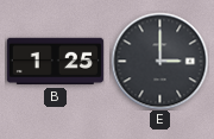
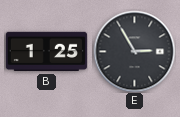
E: 3:00 -> 2:55
